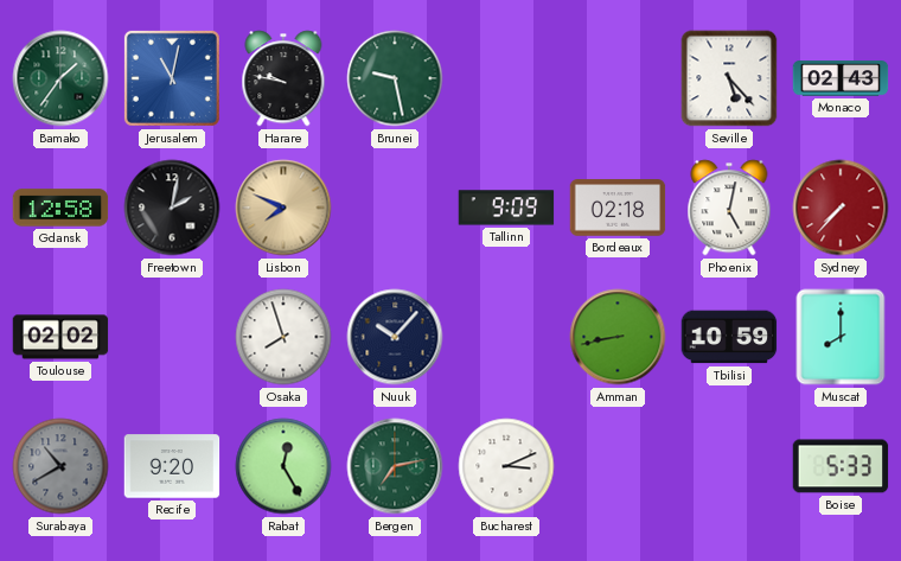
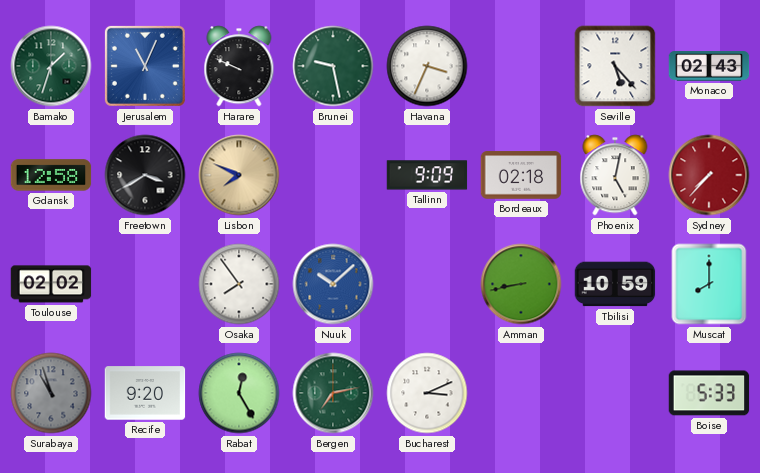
Bamako: 1:36 -> 1:33
Jerusalem: 11:02 -> 11:04
Harare: 9:47 -> 9:49
Havana: none -> 3:34
Freetown: 2:02 -> 3:40
Osaka: 7:57 -> 7:54
Nuuk: 10:07 -> 10:08
Nuuk dial: navy -> blue
Surabaya: 10:40 -> 10:57
